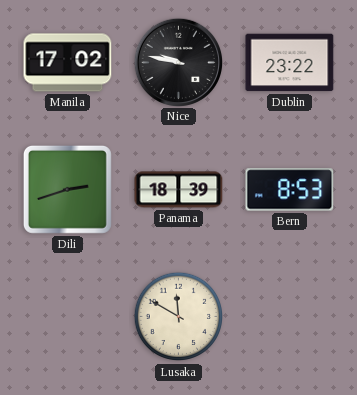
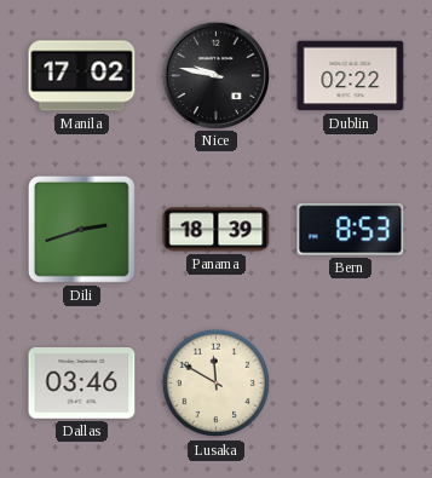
Dublin: 23:22 -> 02:22
Dallas: none -> 03:46
